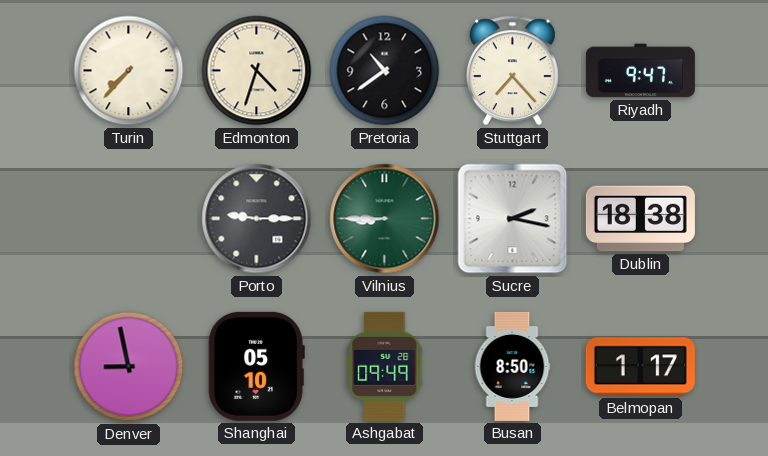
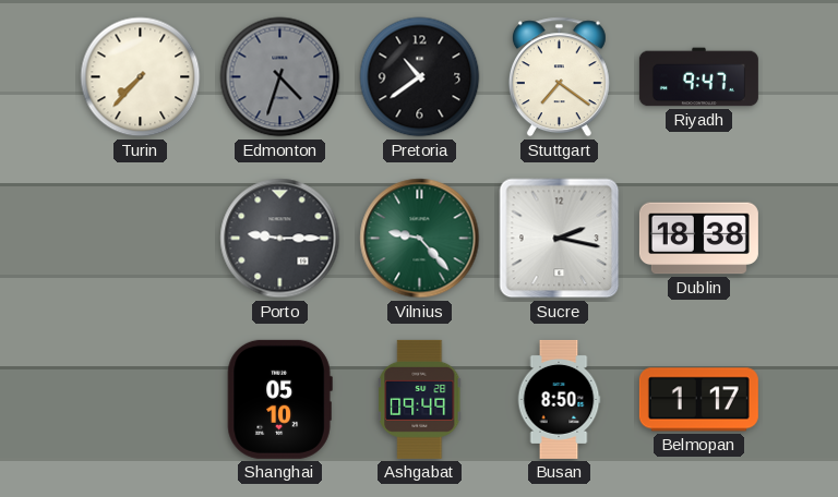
Edmonton dial: cream -> grey
Stuttgart: 7:23 -> 7:21
Vilnius: 8:45 -> 9:23
Denver: 8:58 -> none
